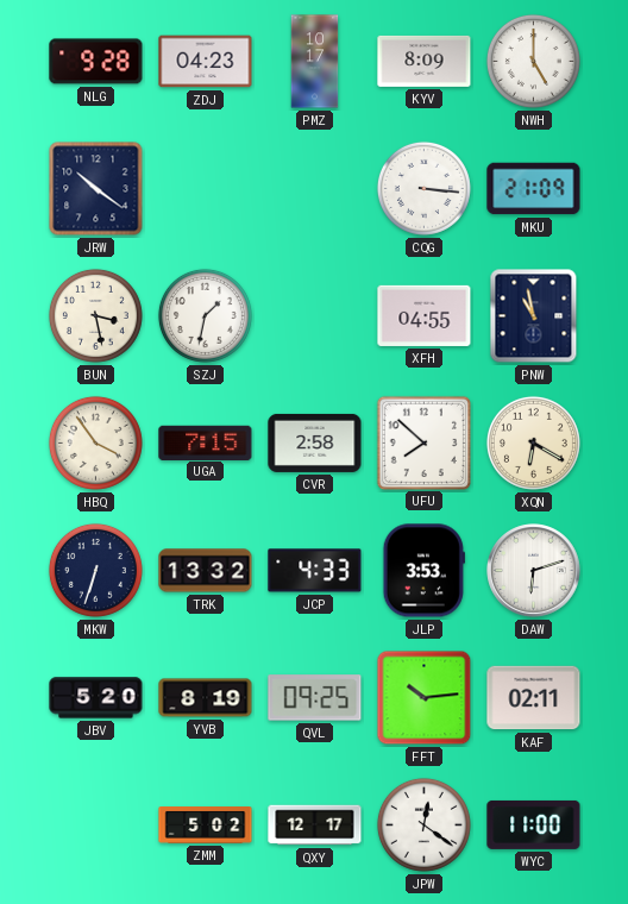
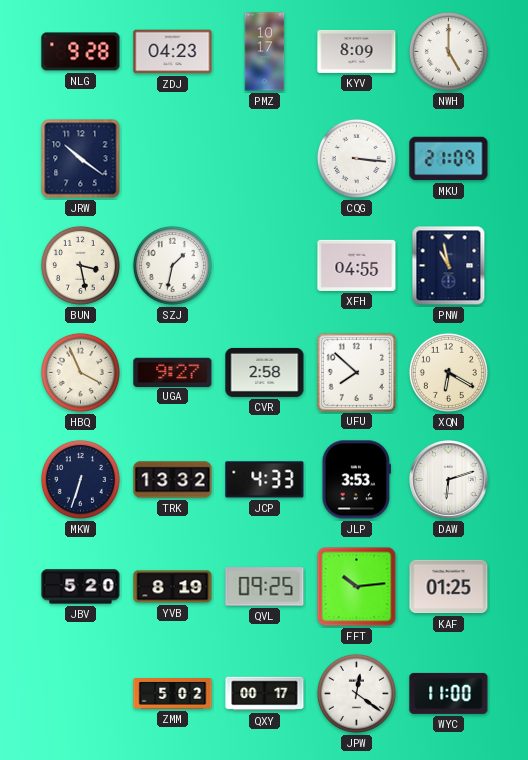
HBQ: 3:54 -> 3:56
UGA: 7:15 -> 9:27
KAF: 02:11 -> 01:25
QXY: 12:17 -> 00:17
